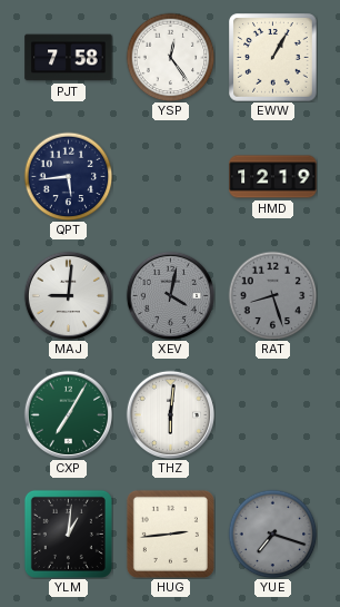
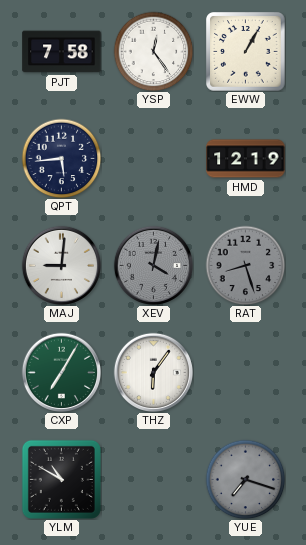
THZ: 6:01 -> 6:06
YLM: 1:01 -> 10:50
HUG: 2:44 -> none
